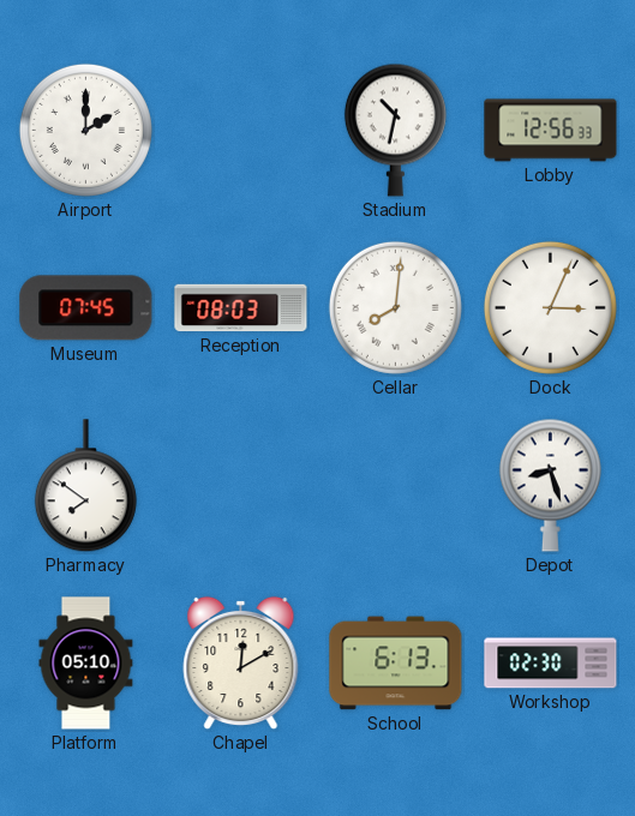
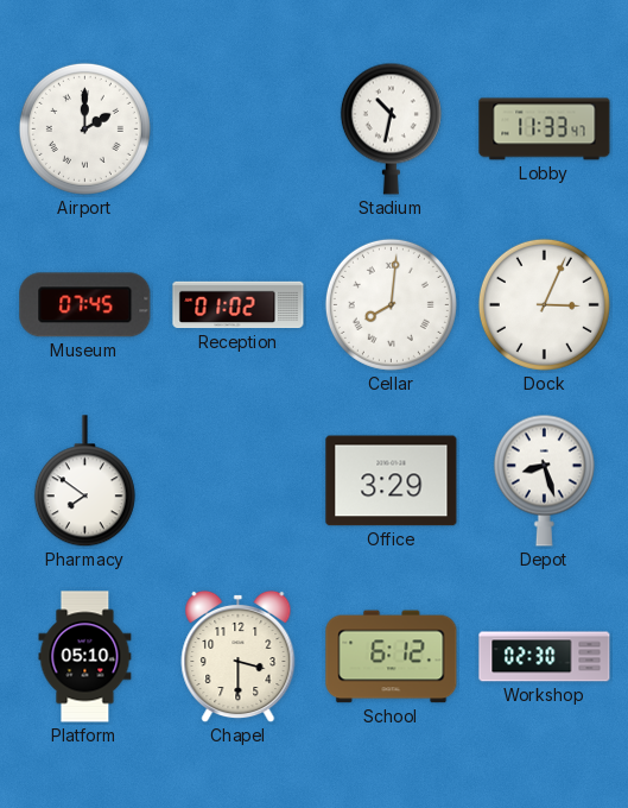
Lobby: 12:56 -> 11:33
Reception: 08:03 -> 01:02
Office: none -> 3:29
Chapel: 12:10 -> 3:30
School: 6:13 -> 6:12
